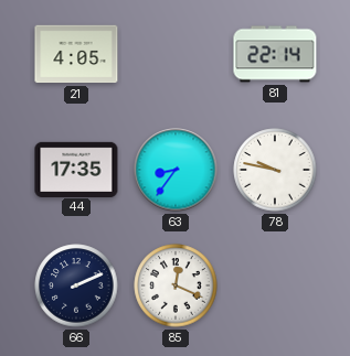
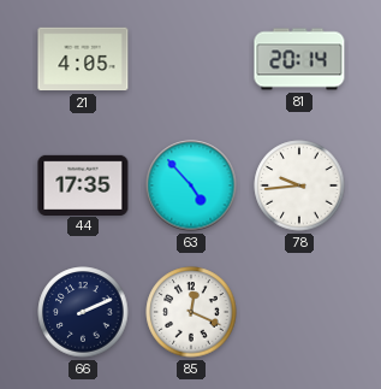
81: 22:14 -> 20:14
63: 8:36 -> 4:53
78: 9:47 -> 9:44
